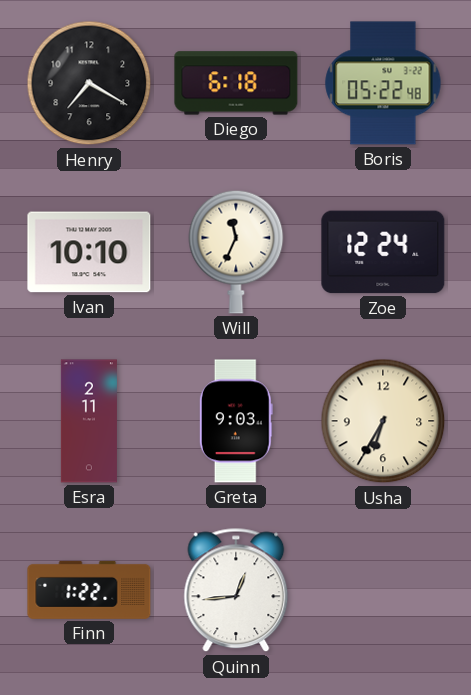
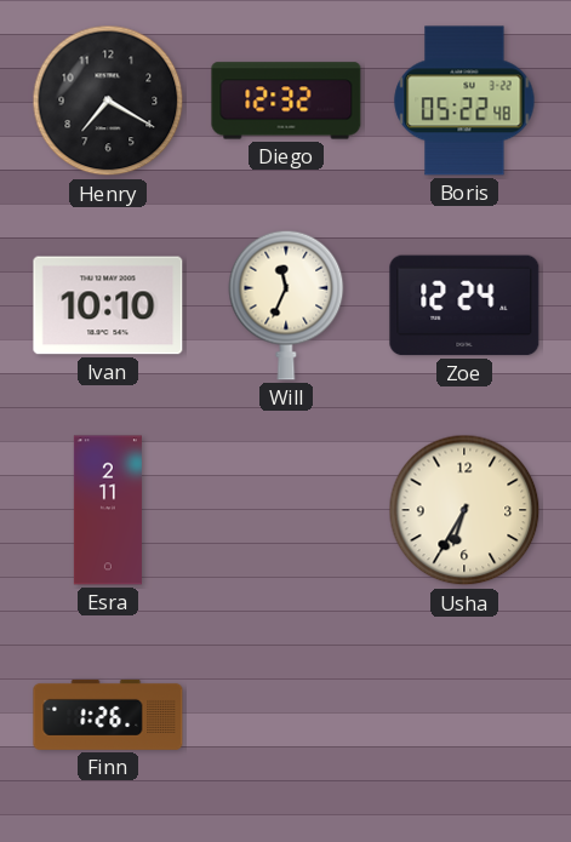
Diego: 6:18 -> 12:32
Greta: 9:03 -> none
Finn: 1:22 -> 1:26
Quinn: 12:44 -> none
